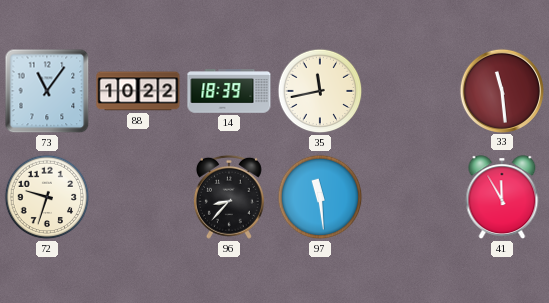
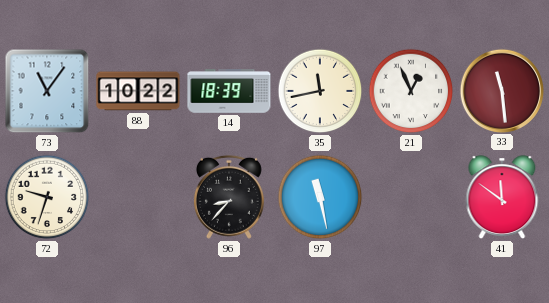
21: none -> 12:56
97: 11:29 -> 11:28
41: 11:55 -> 11:51
